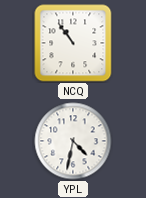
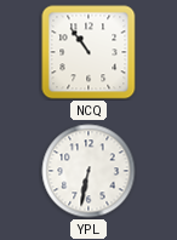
YPL: 4:32 -> 6:32
